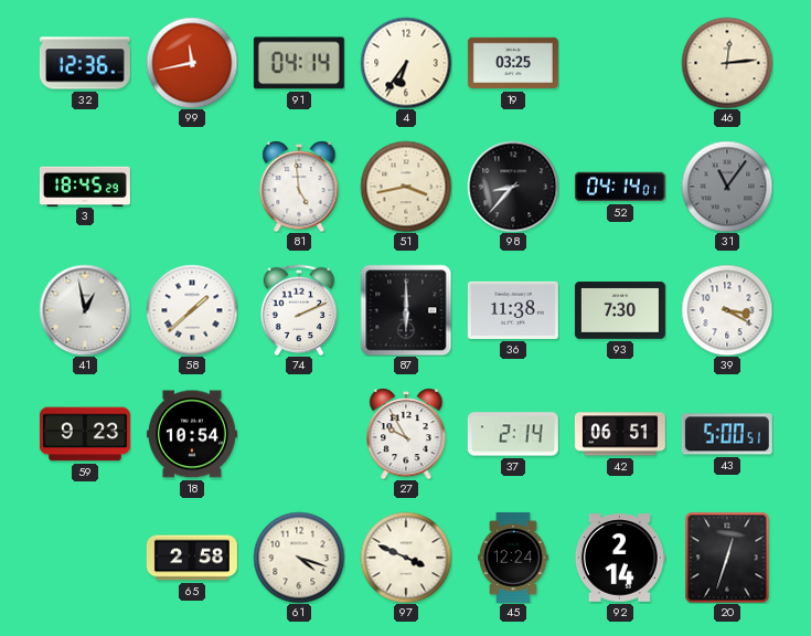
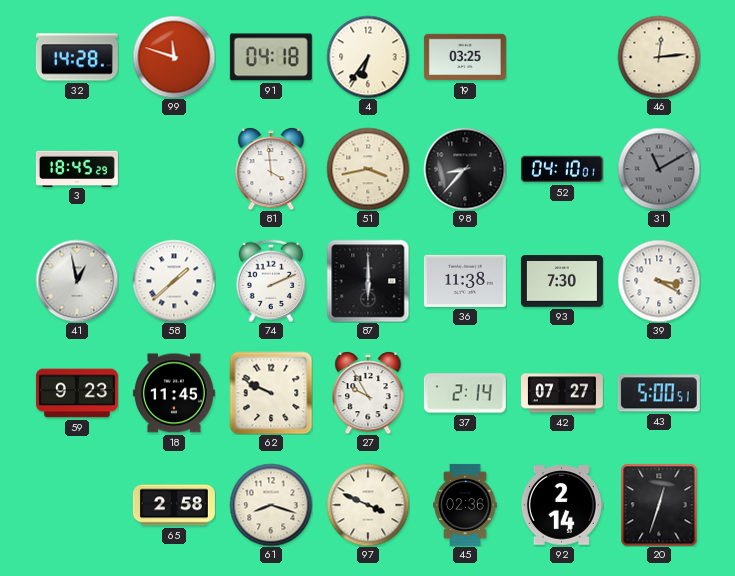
32: 12:36 -> 14:28
99: 11:43 -> 11:48
91: 04:14 -> 04:18
81: 4:59 -> 3:59
52: 04:14 -> 04:10
31: 11:06 -> 11:10
18: 10:54 -> 11:45
62: none -> 9:49
42: 06:51 -> 07:27
61: 4:18 -> 8:18
45: 12:24 -> 02:36
